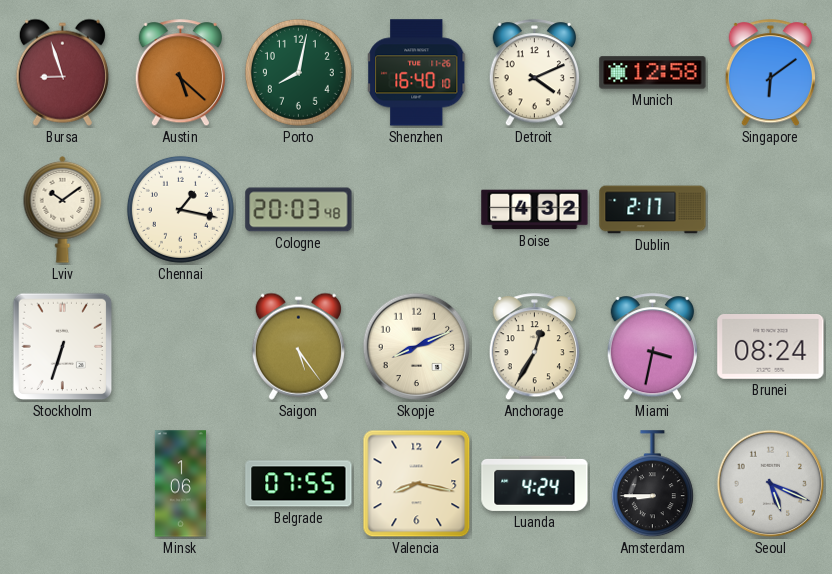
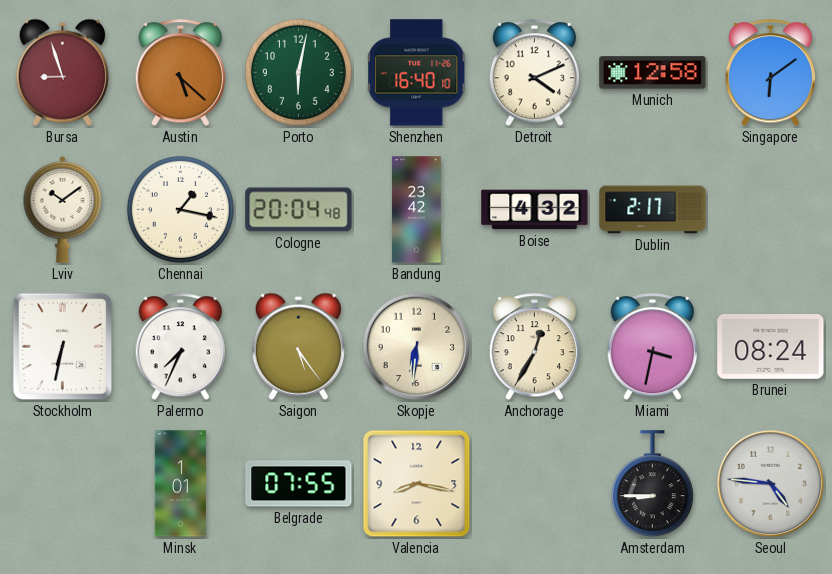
Porto: 8:02 -> 6:02
Cologne: 20:03 -> 20:04
Bandung: none -> 23:42
Stockholm: 6:33 -> 6:32
Palermo: none -> 7:34
Skopje: 8:11 -> 6:31
Minsk: 1:06 -> 1:01
Luanda: 4:24 -> none
Seoul: 5:19 -> 4:46
